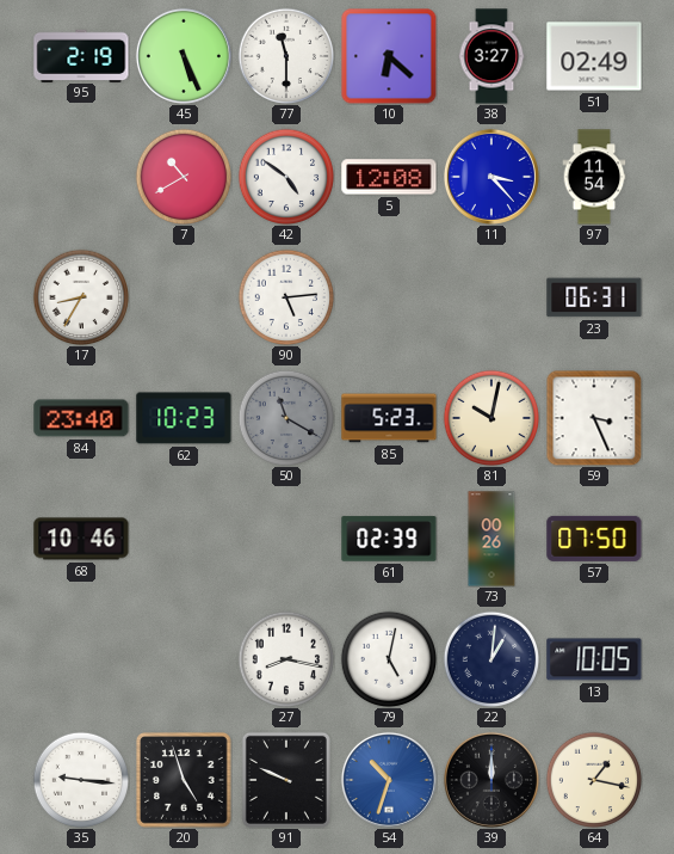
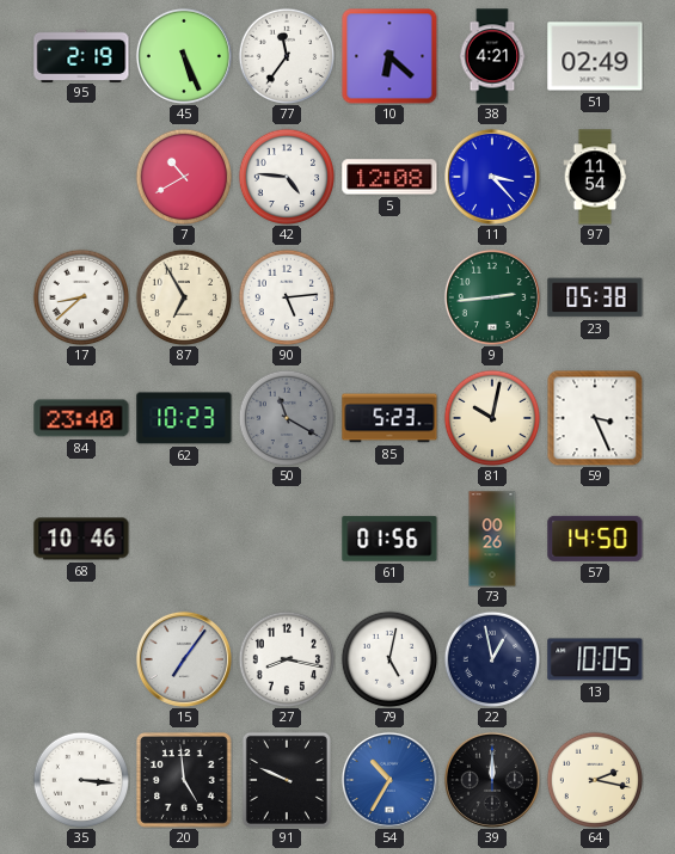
77: 11:30 -> 11:36
38: 3:27 -> 4:21
42: 4:51 -> 4:46
17: 8:35 -> 8:38
87: none -> 6:55
9: none -> 2:44
23: 06:31 -> 05:38
61: 02:39 -> 01:56
57: 07:50 -> 14:50
15: none -> 7:06
22: 1:01 -> 12:58
35: 9:16 -> 3:16
20: 4:57 -> 4:59
54: 10:33 -> 10:35
64: 1:17 -> 2:17
